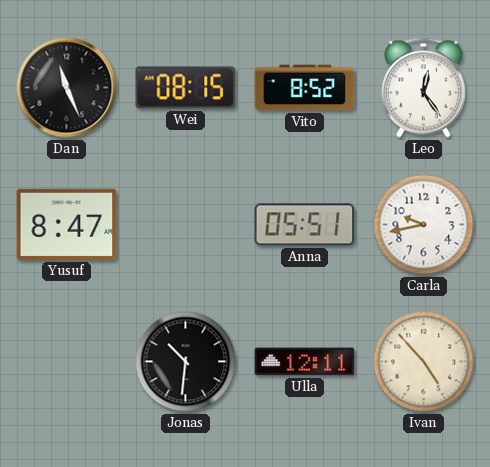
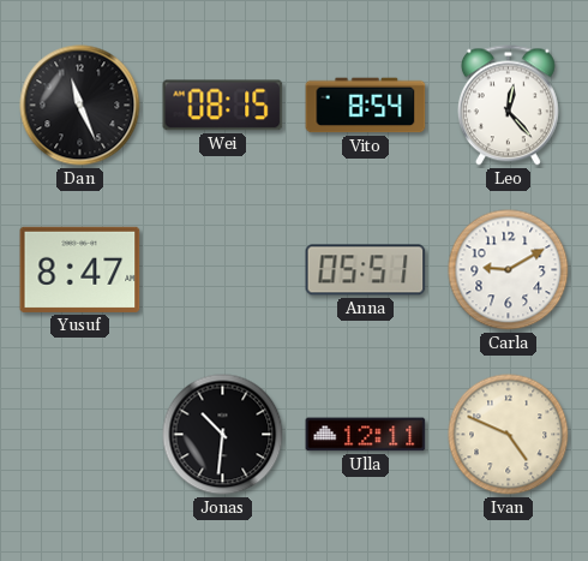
Vito: 8:52 -> 8:54
Leo: 12:24 -> 12:23
Carla: 9:43 -> 9:10
Ivan: 4:53 -> 4:49
